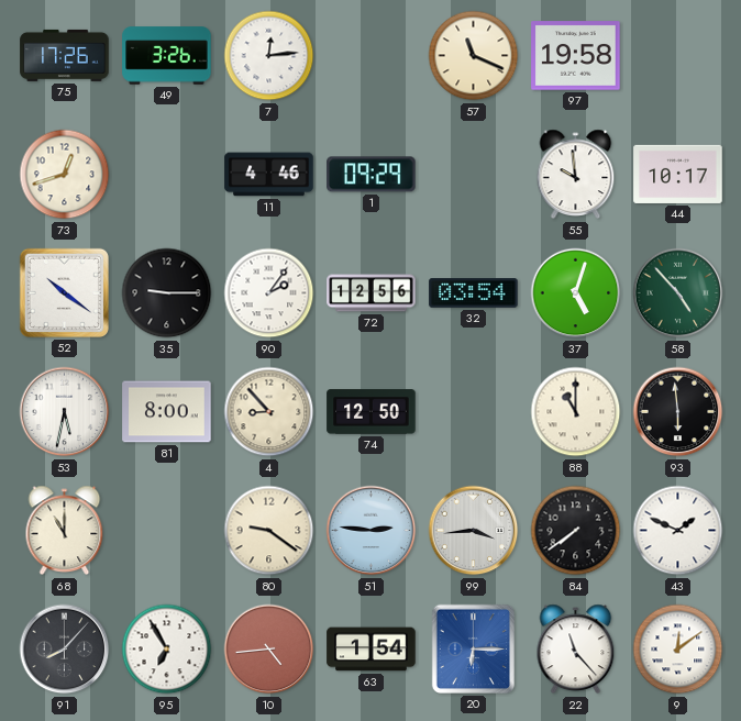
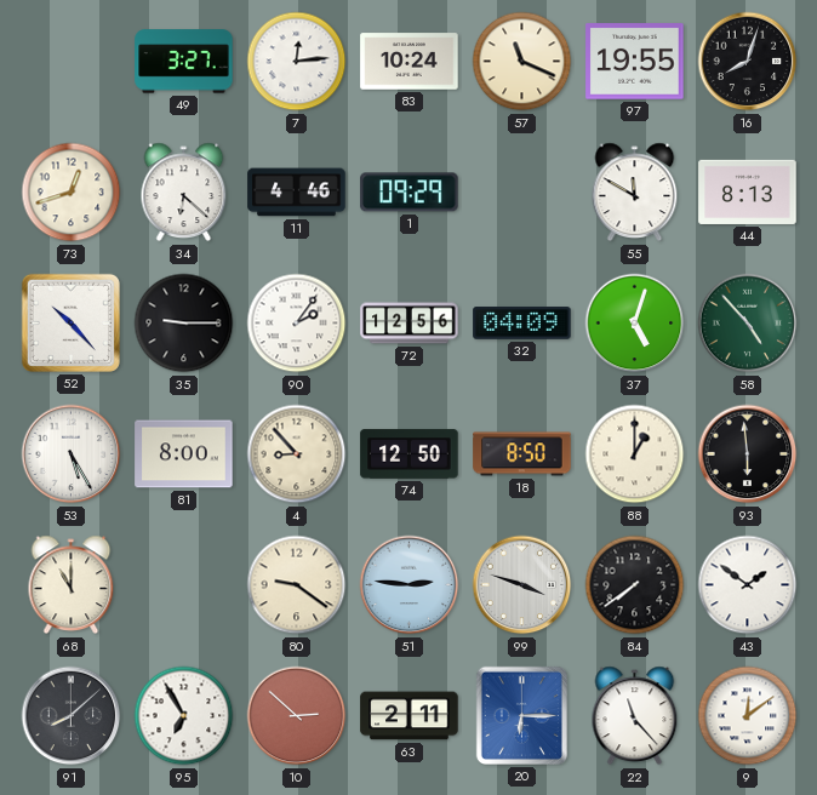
75: 17:26 -> none
49: 3:26 -> 3:27
83: none -> 10:24
97: 19:58 -> 19:55
16: none -> 8:03
34: none -> 6:22
55: 9:59 -> 11:50
44: 10:17 -> 8:13
52: 10:21 -> 10:23
32: 03:54 -> 04:09
53: 5:32 -> 5:25
18: none -> 8:50
88: 11:00 -> 1:00
99: 3:44 -> 3:48
43: 1:49 -> 1:51
91: 8:07 -> 8:08
10: 4:44 -> 2:52
63: 1:54 -> 2:11
